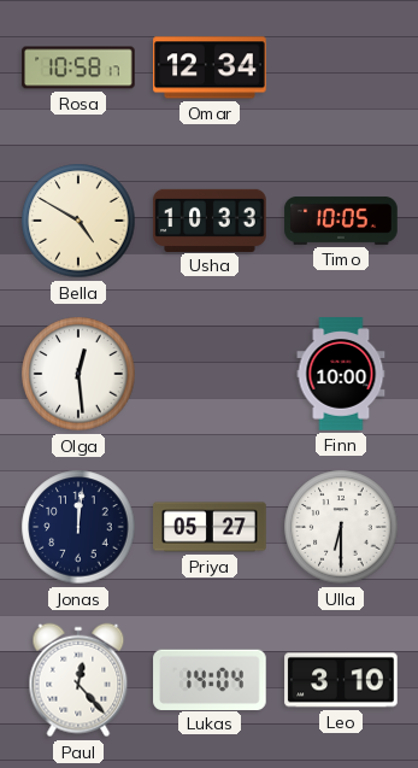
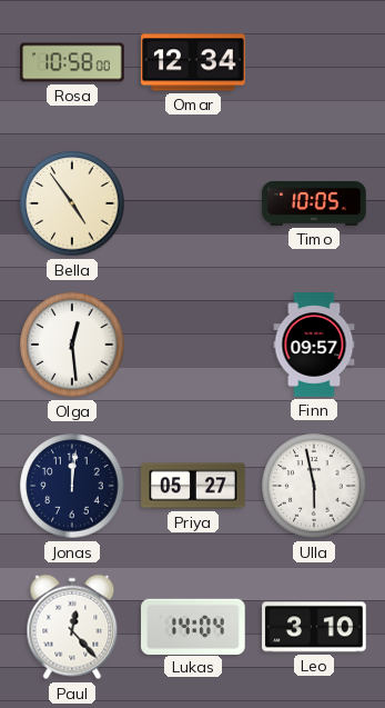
Rosa: 10:58:17 -> 10:58:00
Bella: 4:50 -> 4:54
Usha: 10:33 -> none
Finn: 10:00 -> 09:57
Ulla: 6:30 -> 5:58
